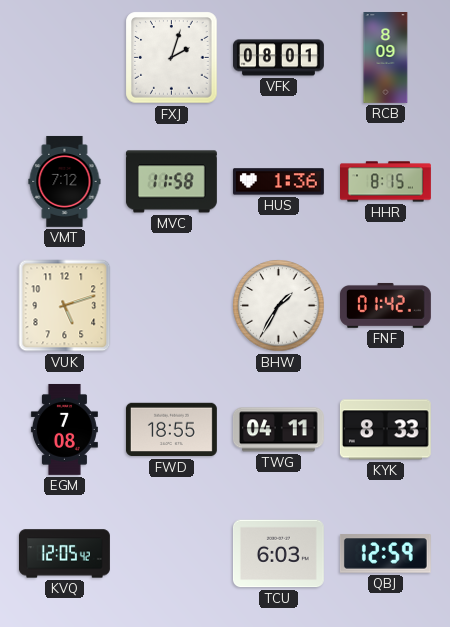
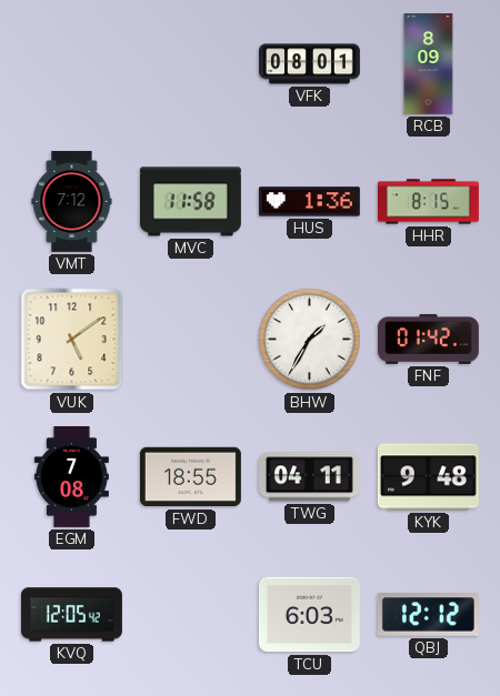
FXJ: 2:03 -> none
VUK: 5:12 -> 5:09
KYK: 8:33 -> 9:48
QBJ: 12:59 -> 12:12
